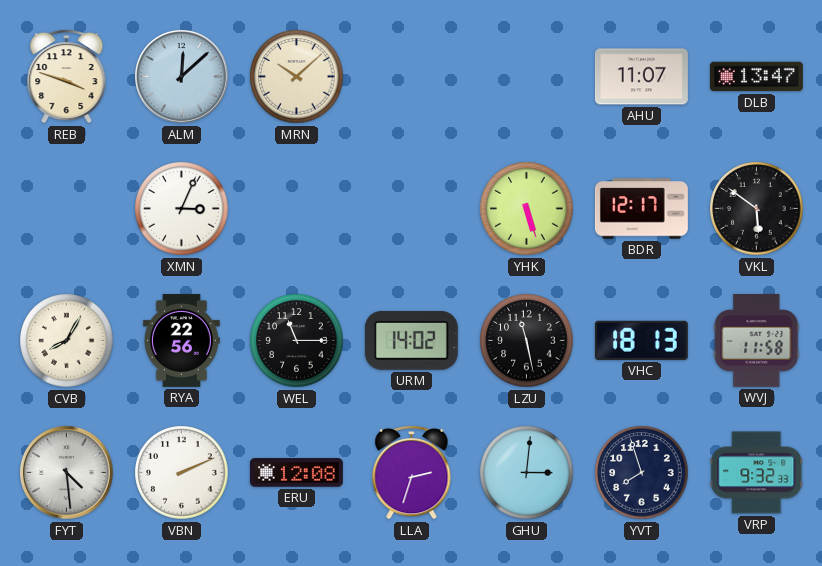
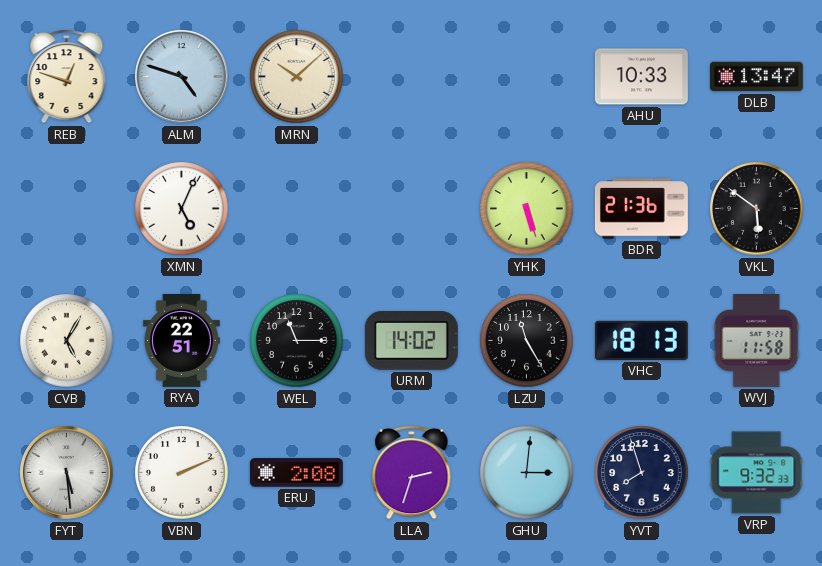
REB: 3:48 -> 12:48
ALM: 12:08 -> 4:48
AHU: 11:07 -> 10:33
XMN: 3:04 -> 5:04
BDR: 12:17 -> 21:36
CVB: 8:05 -> 5:05
RYA: 22:56 -> 22:51
LZU: 11:28 -> 11:25
FYT: 4:29 -> 5:29
ERU: 12:08 -> 2:08
